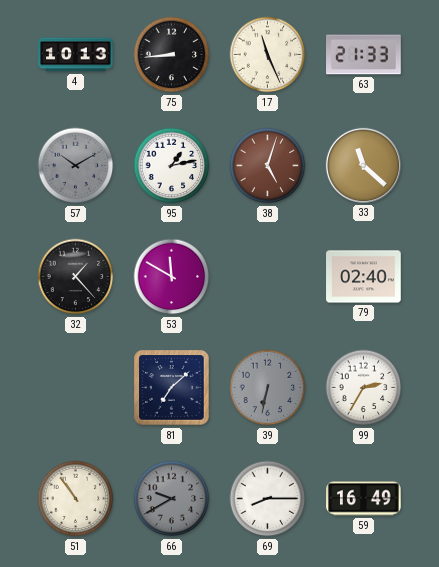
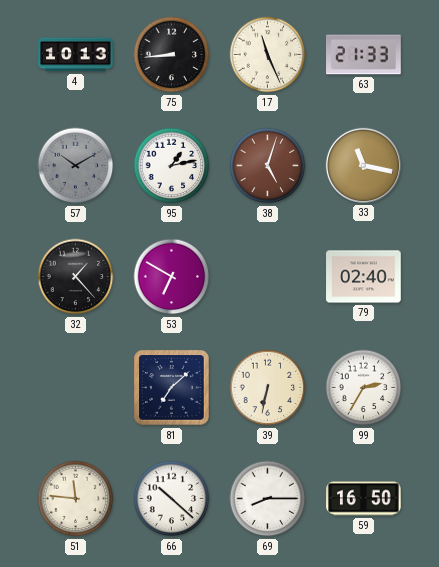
33: 11:22 -> 11:17
53: 11:50 -> 6:50
39 dial: grey -> cream
51: 10:54 -> 11:46
66: 9:40 -> 10:22
66 dial: grey -> white
59: 16:49 -> 16:50
